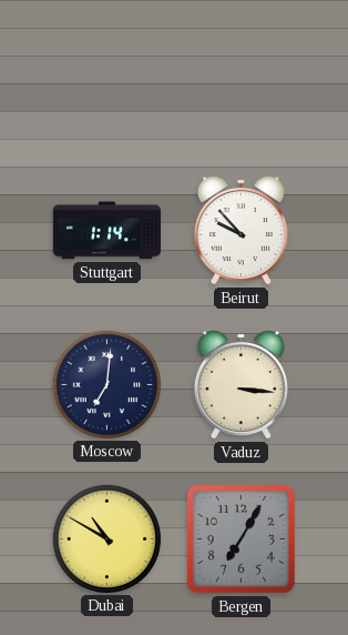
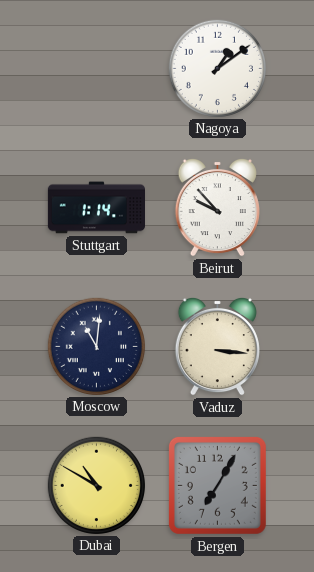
Nagoya: none -> 1:09
Moscow: 7:01 -> 11:01
